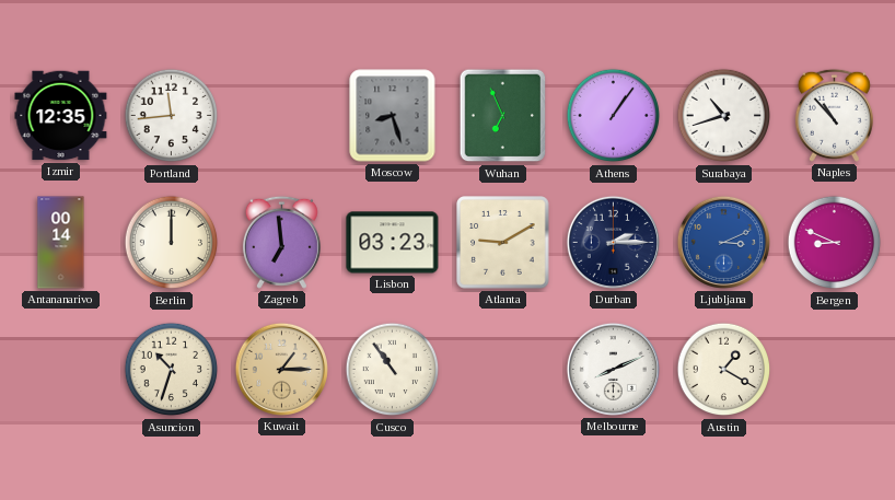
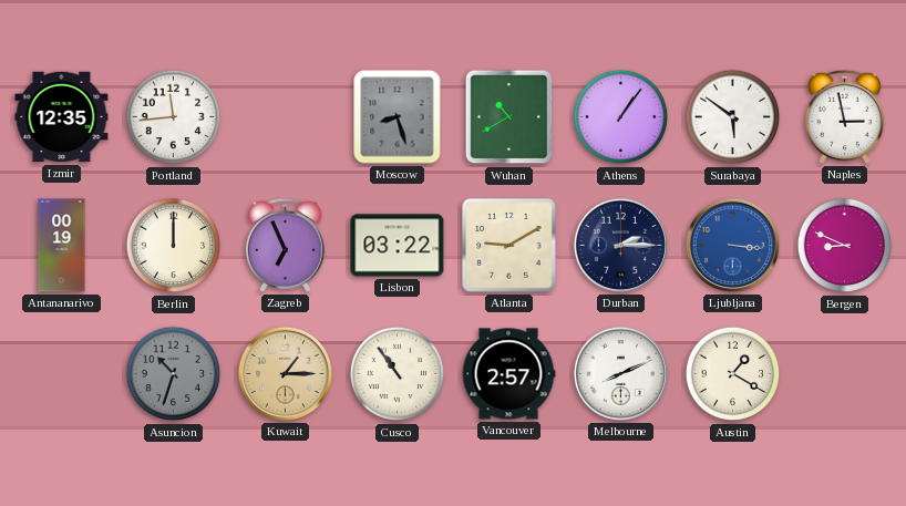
Wuhan: 6:56 -> 10:40
Surabaya: 10:42 -> 5:51
Naples: 10:53 -> 2:58
Antananarivo: 00:14 -> 00:19
Zagreb: 6:59 -> 6:56
Lisbon: 03:23 -> 03:22
Ljubljana: 3:11 -> 3:16
Asuncion dial: cream -> grey
Vancouver: none -> 2:57
